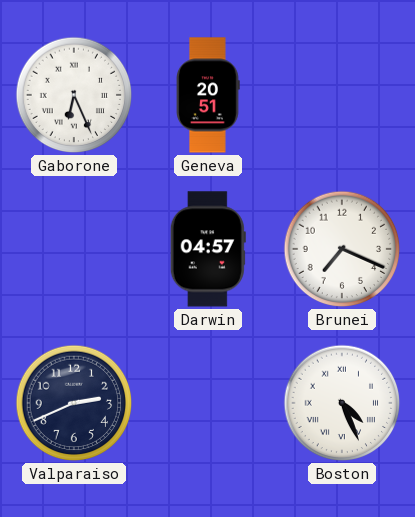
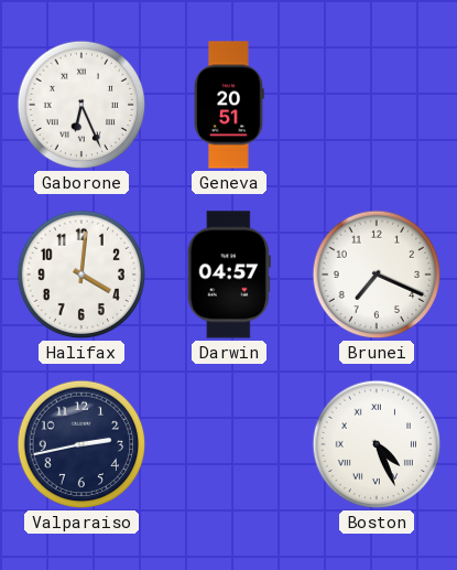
Halifax: none -> 4:01
Valparaiso: 2:41 -> 2:43
